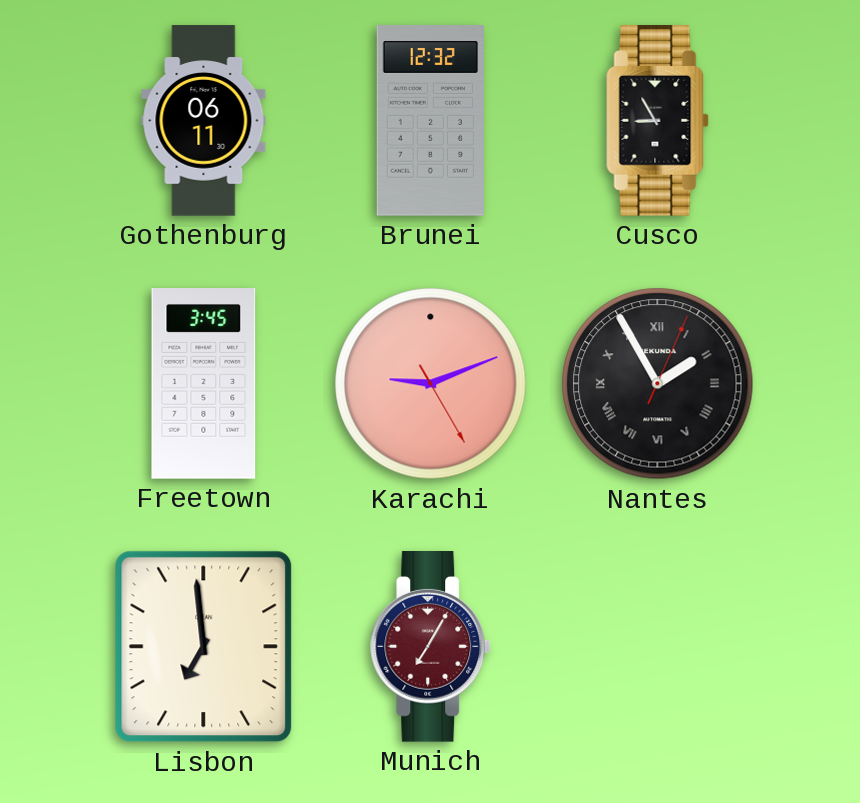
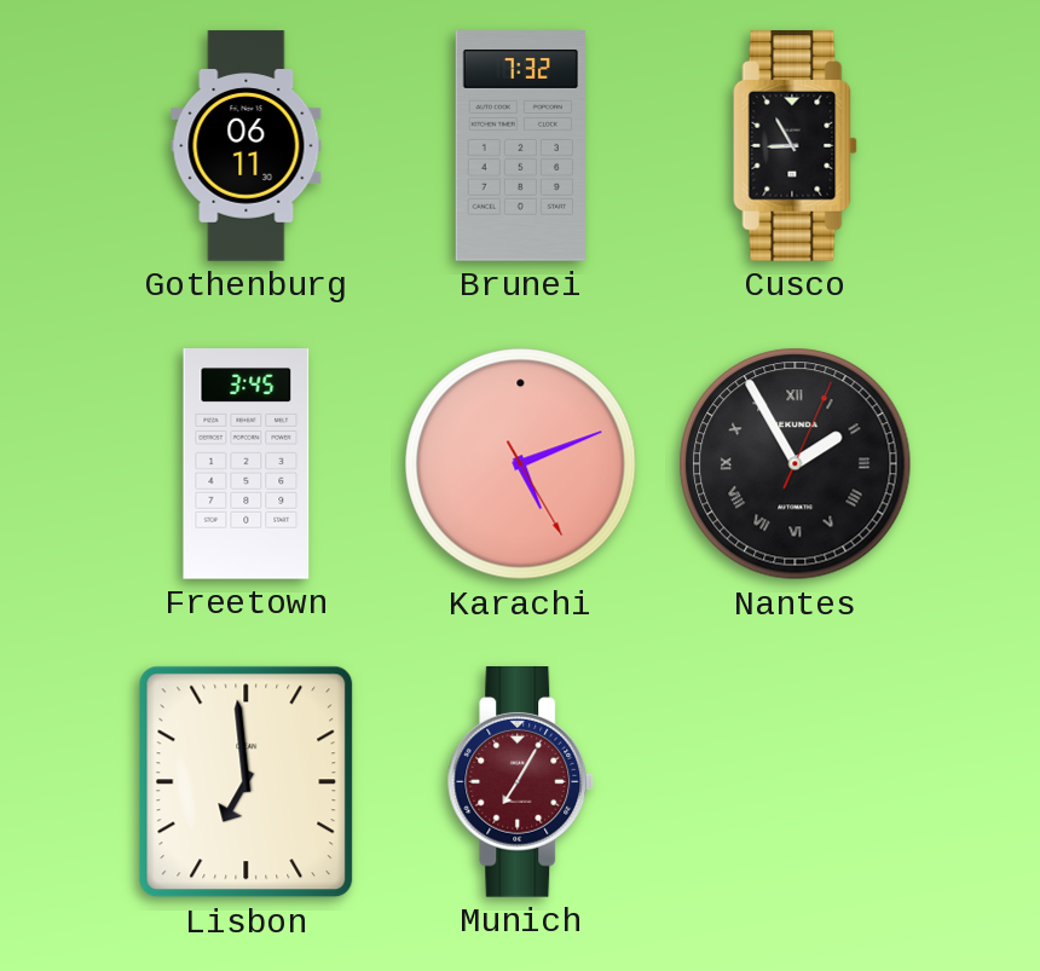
Brunei: 12:32 -> 7:32
Karachi: 9:11 -> 5:11
